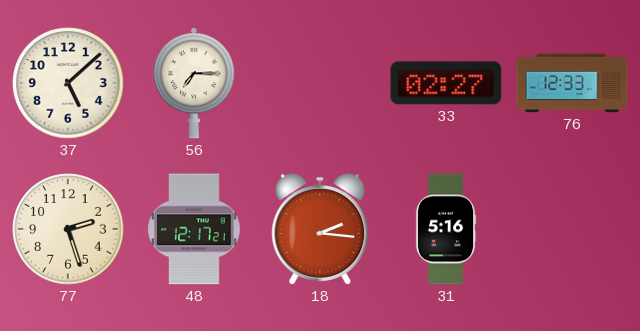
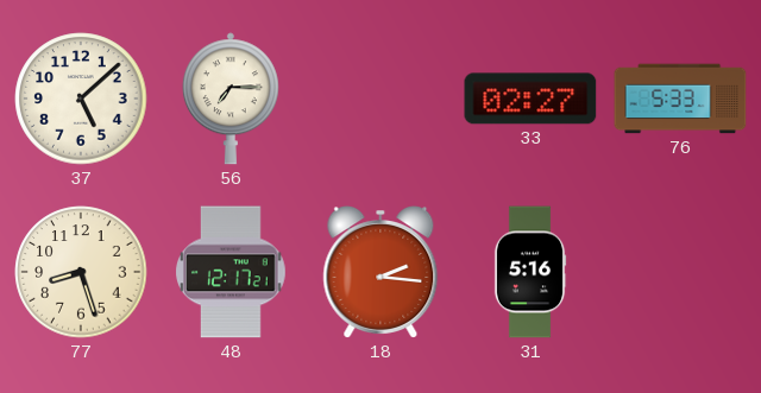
76: 12:33 -> 5:33
77: 2:27 -> 8:27
